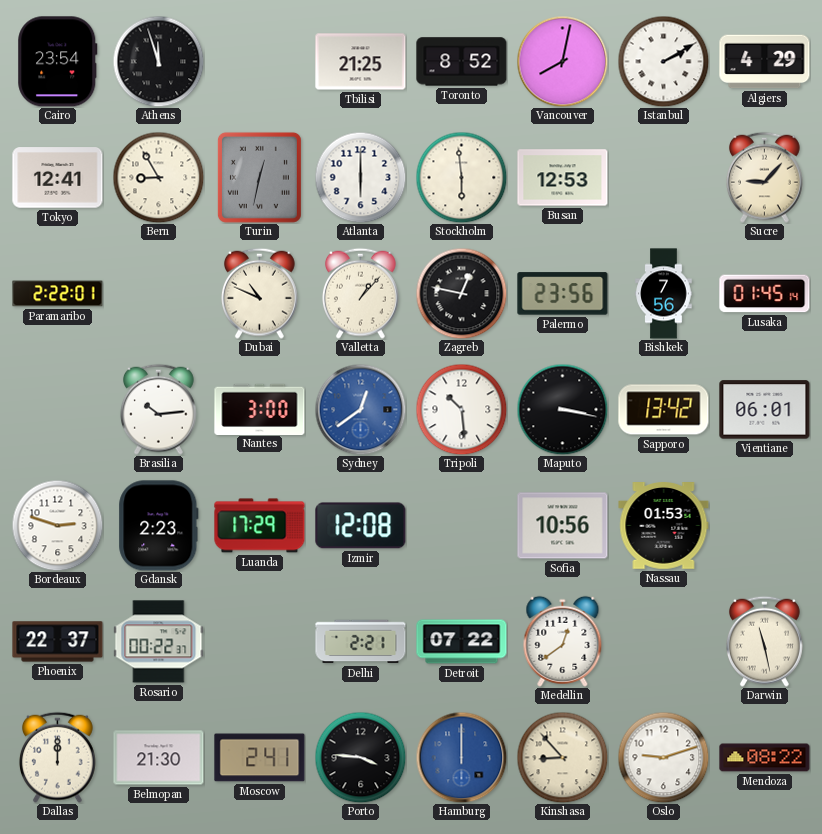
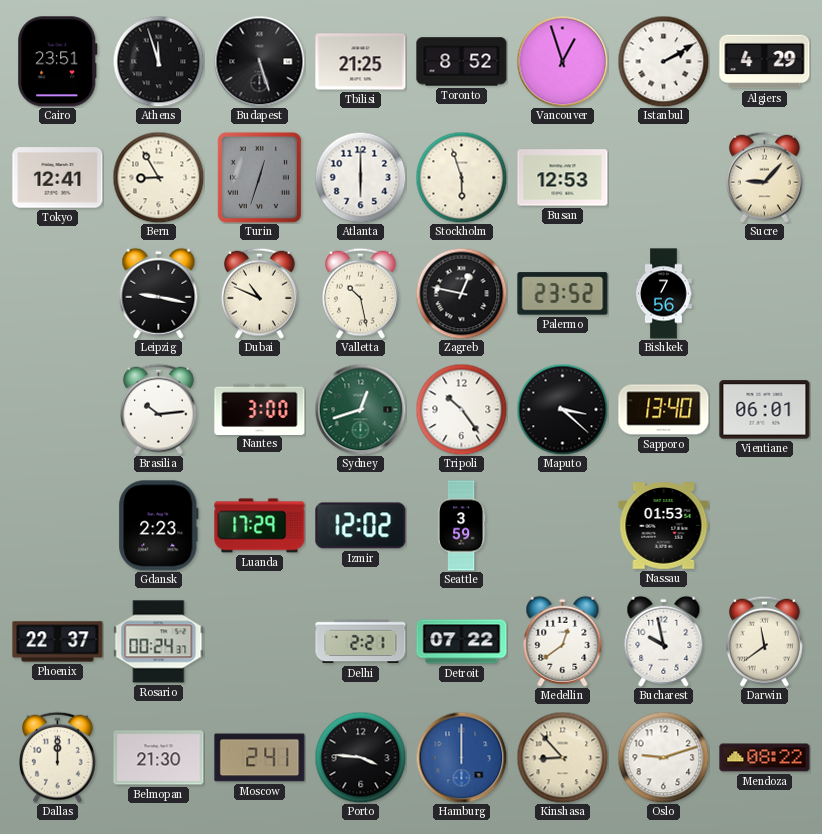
Cairo: 23:54 -> 23:51
Budapest: none -> 5:27
Vancouver: 8:02 -> 12:57
Turin: 12:32 -> 12:33
Stockholm: 5:59 -> 5:57
Paramaribo: 2:22 -> none
Leipzig: none -> 9:17
Valletta: 1:07 -> 10:28
Palermo: 23:56 -> 23:52
Lusaka: 01:45 -> none
Sydney: 12:39 -> 12:42
Sydney dial: blue -> green
Tripoli: 10:29 -> 10:24
Maputo: 3:17 -> 3:22
Sapporo: 13:42 -> 13:40
Bordeaux: 2:48 -> none
Izmir: 12:08 -> 12:02
Seattle: none -> 3:59
Sofia: 10:56 -> none
Rosario: 00:22 -> 00:24
Bucharest: none -> 9:58
Darwin: 11:28 -> 11:39
